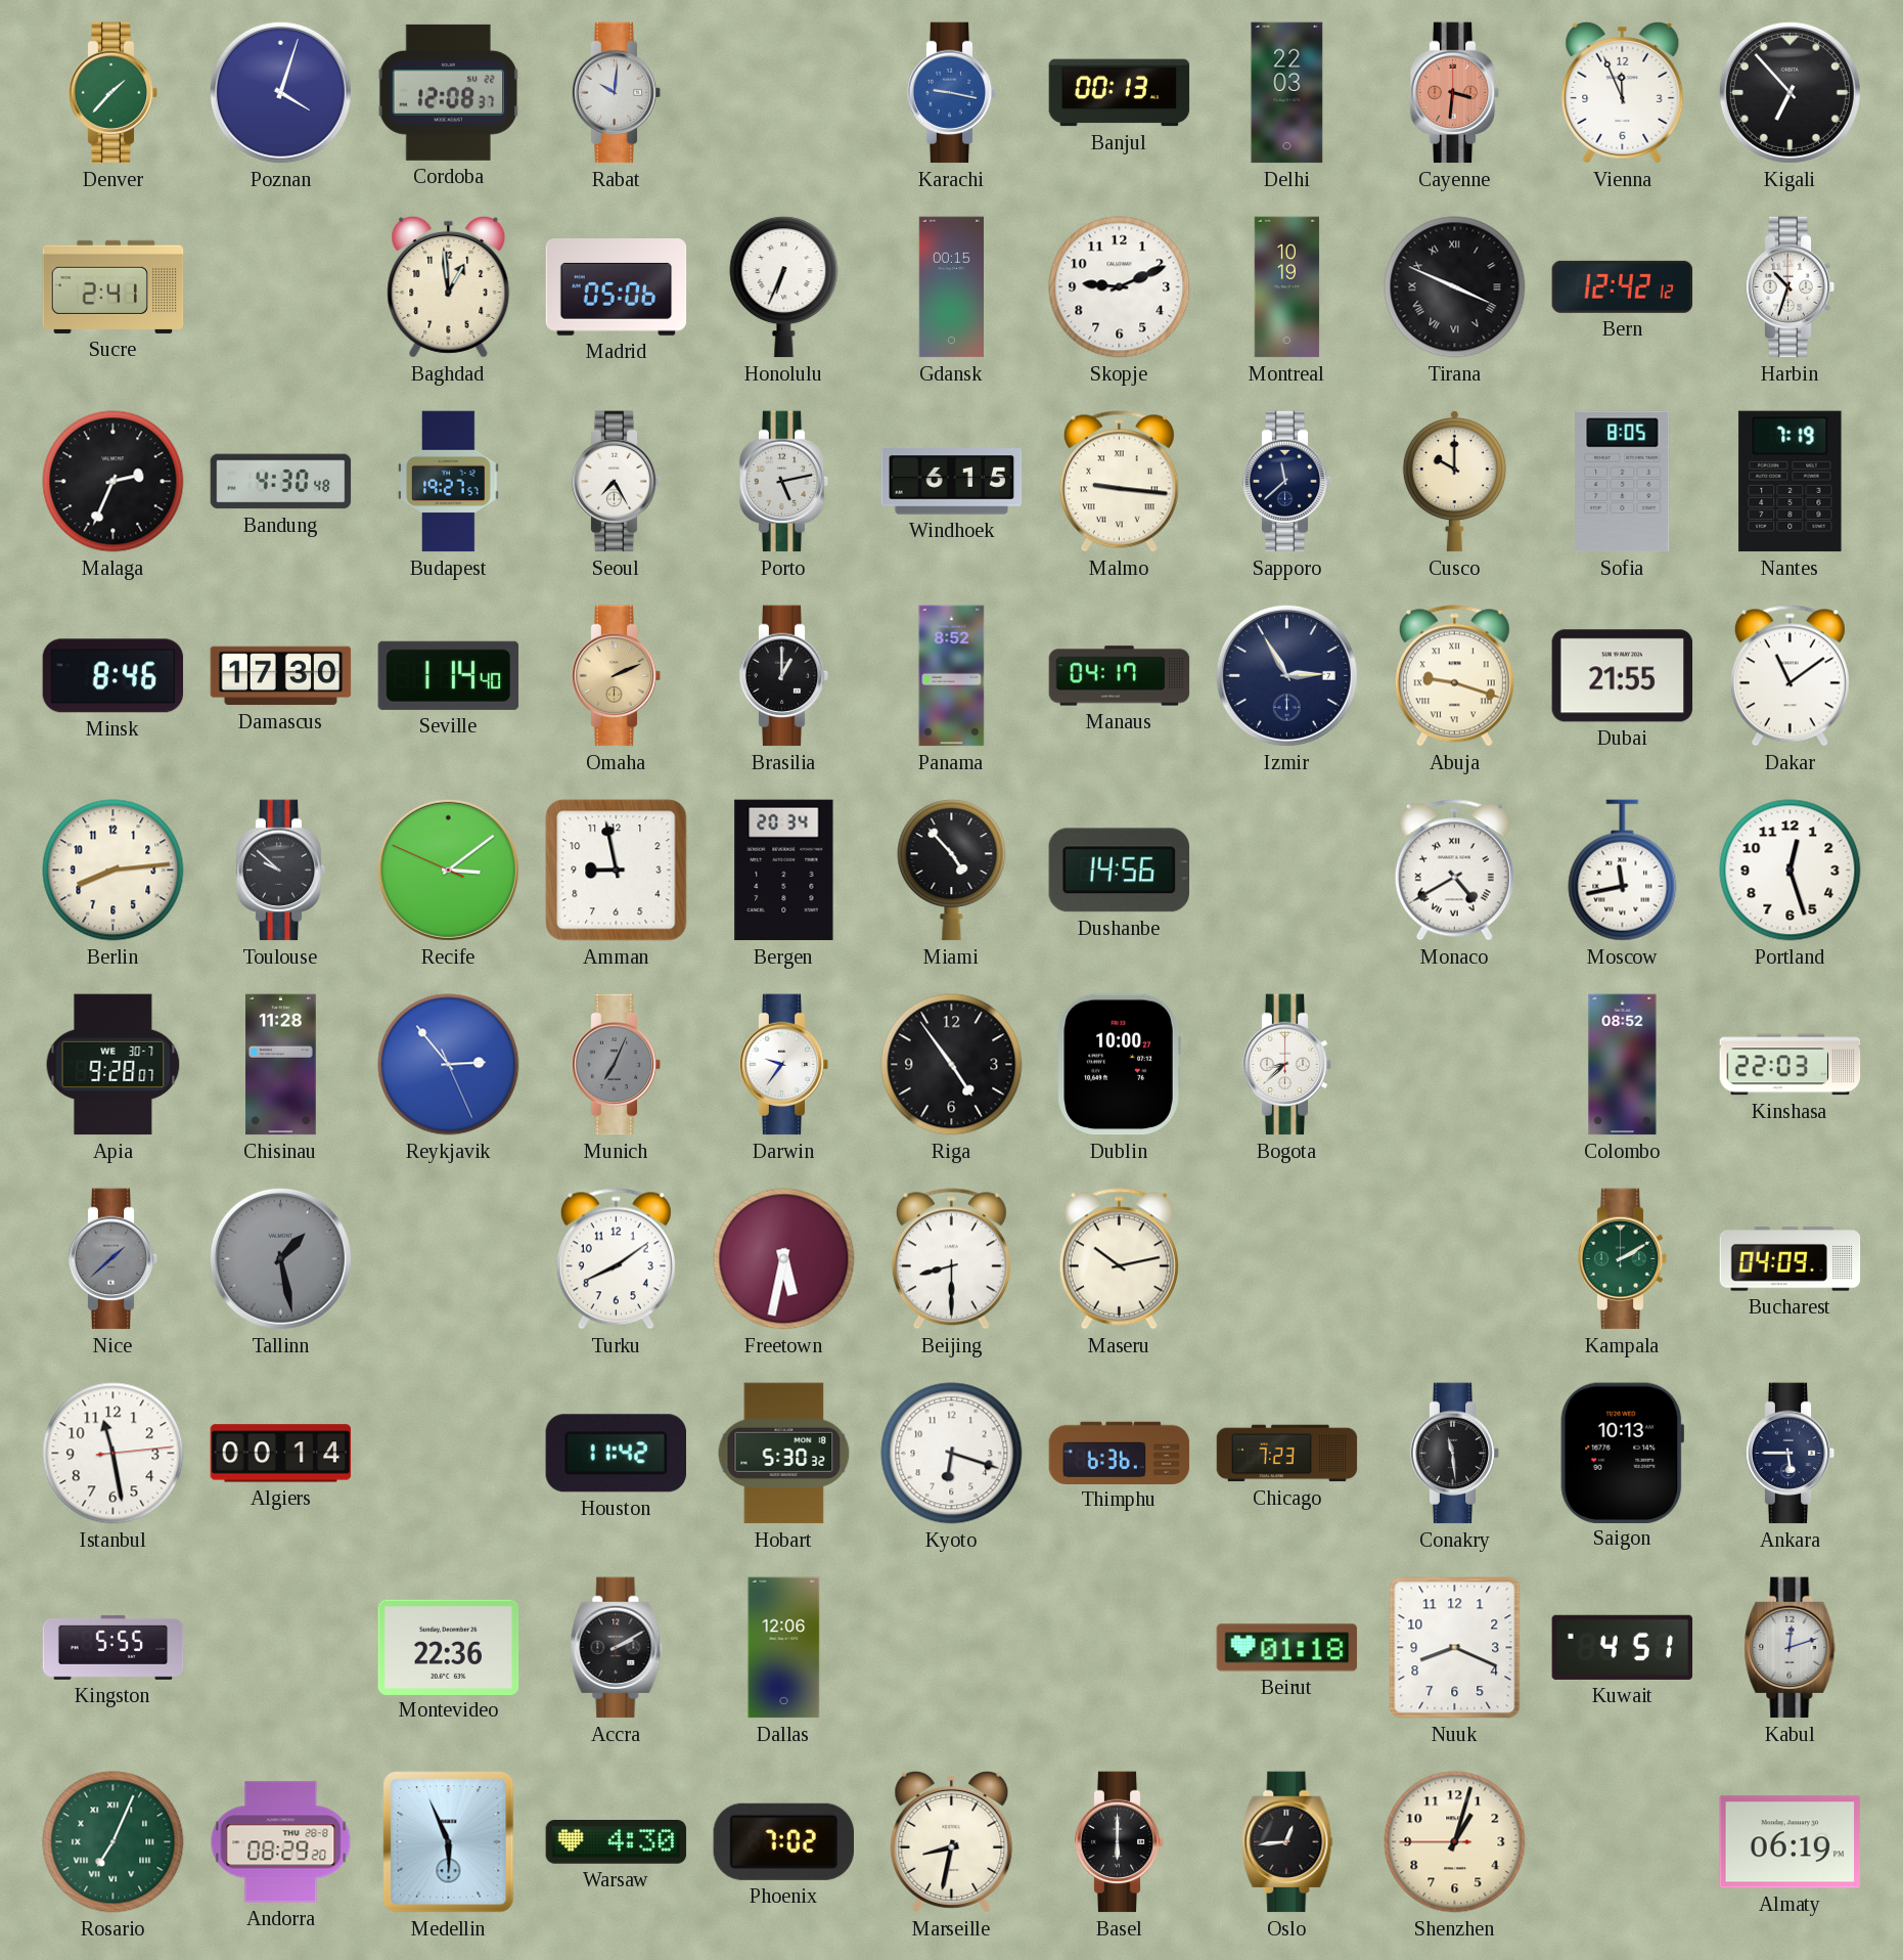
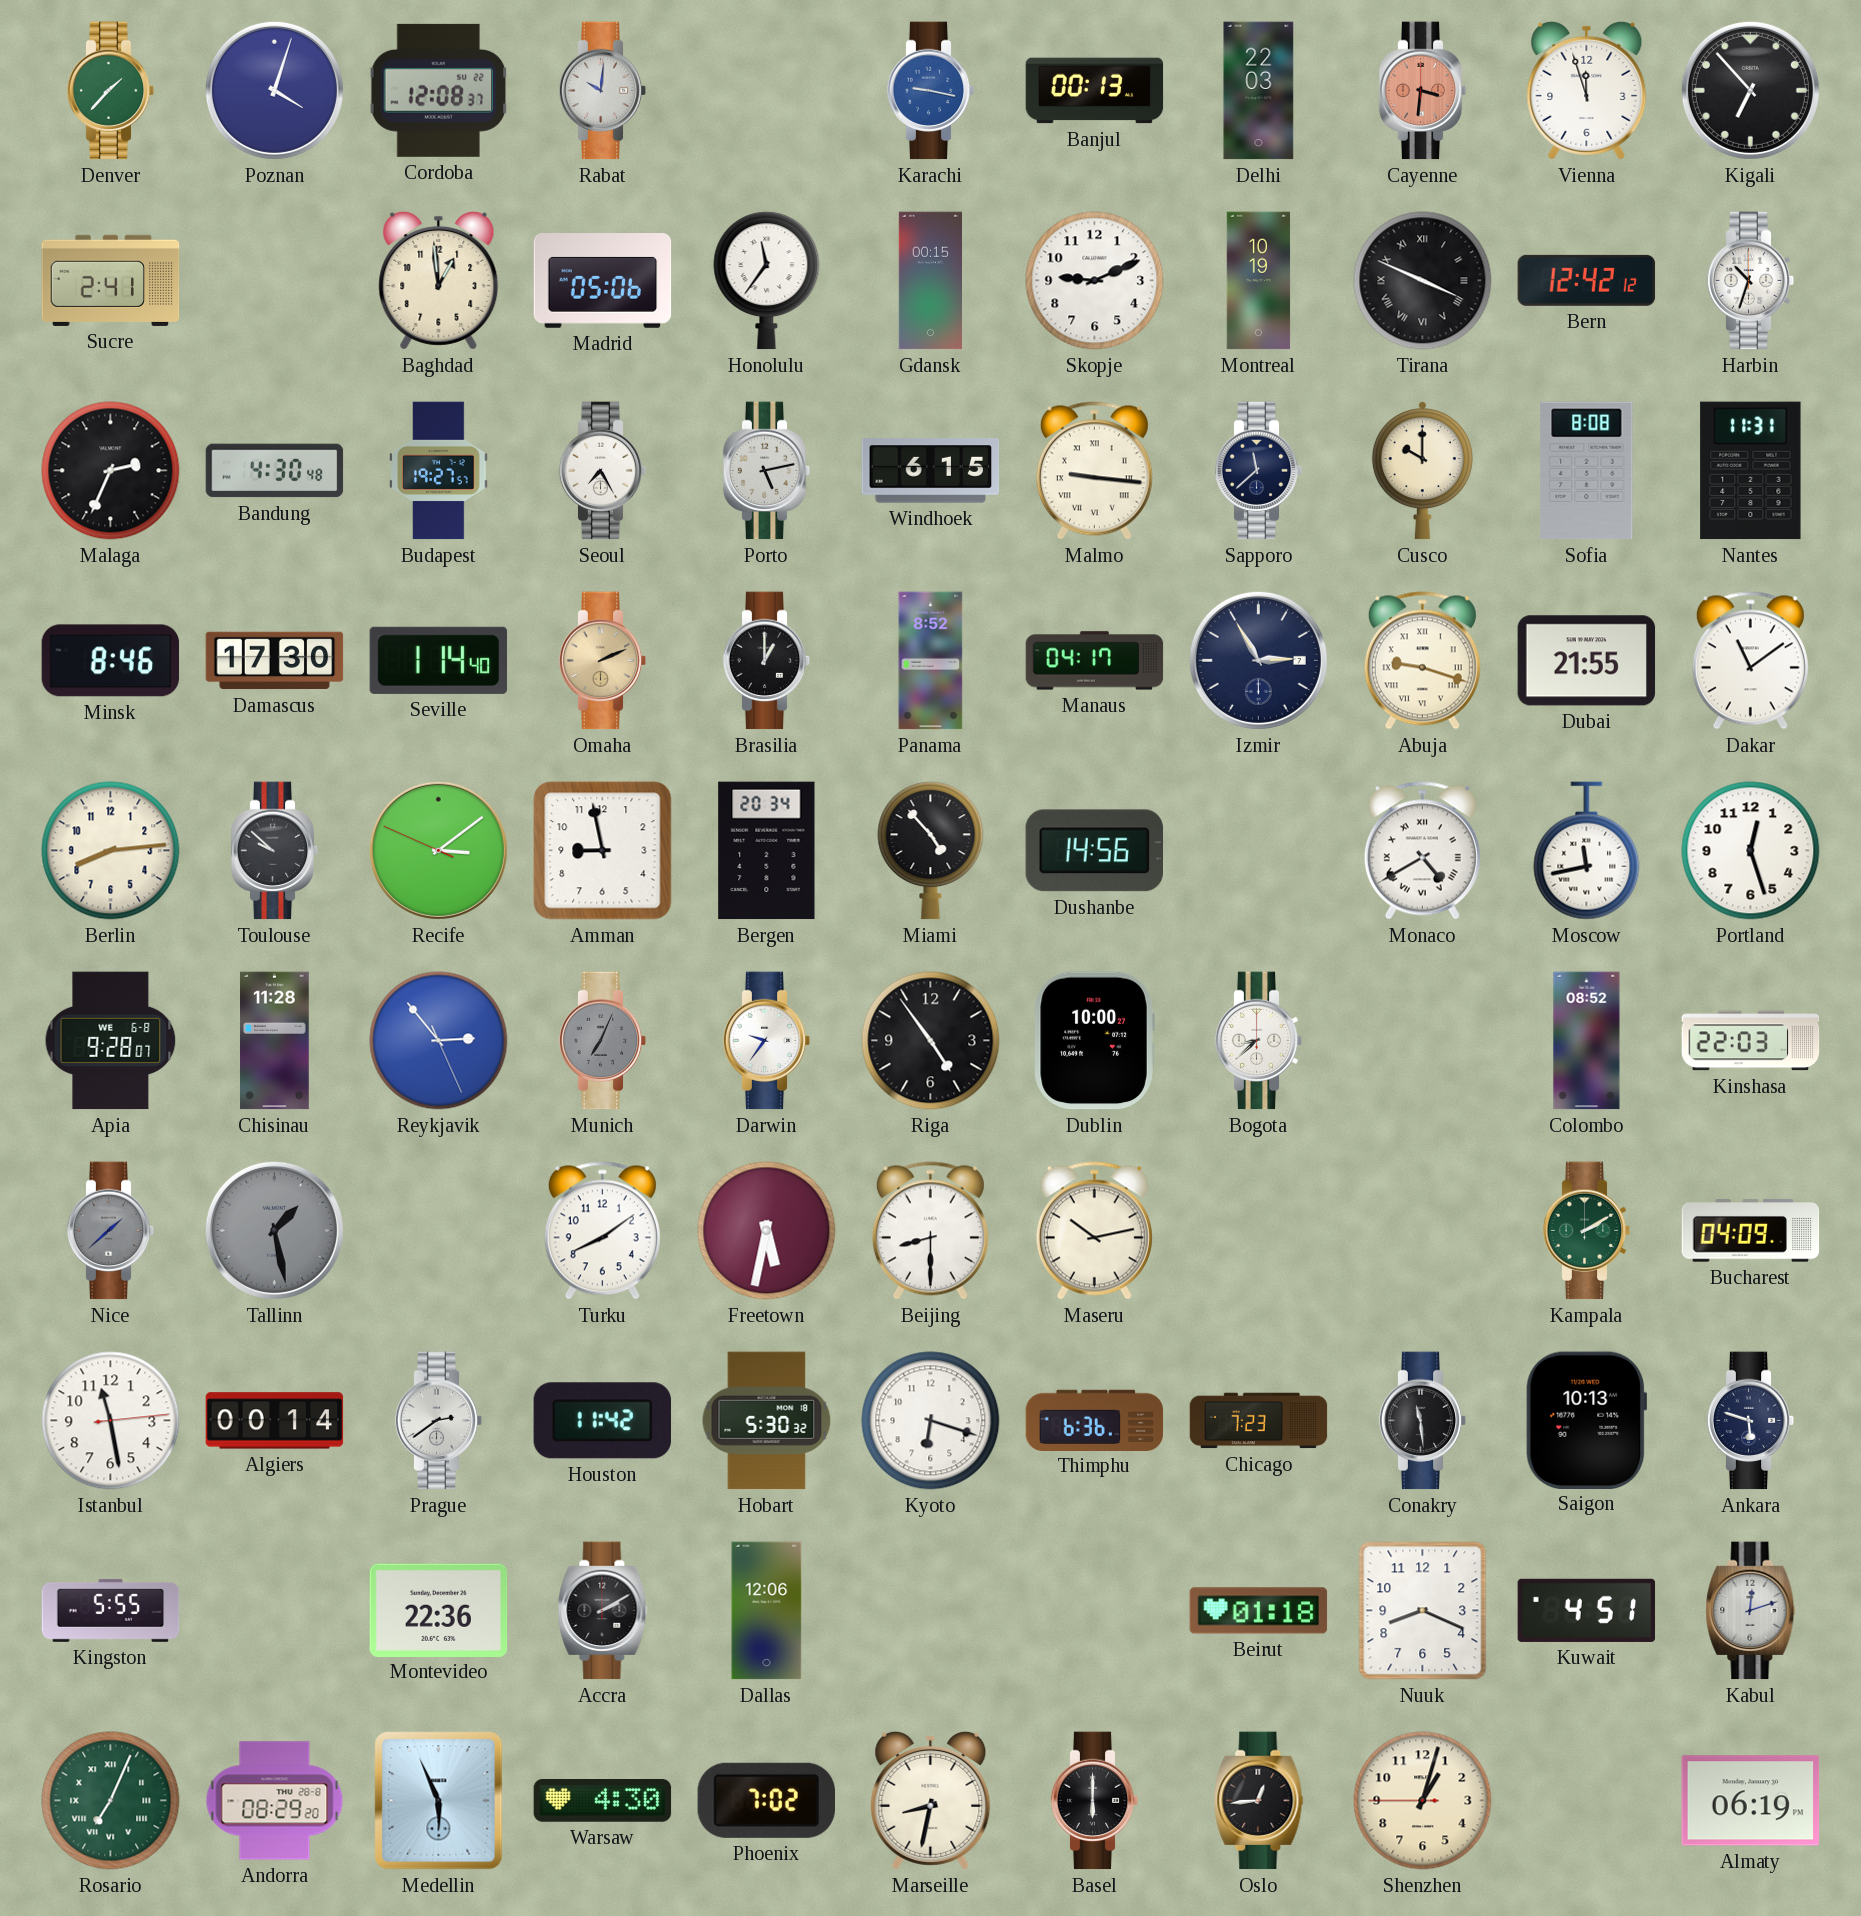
Vienna: 11:56 -> 11:57
Honolulu: 6:34 -> 11:36
Sofia: 8:05 -> 8:08
Nantes: 7:19 -> 11:31
Apia date: WE 30-7 -> WE 6-8
Prague: none -> 2:39
Ankara: 5:45 -> 5:48
